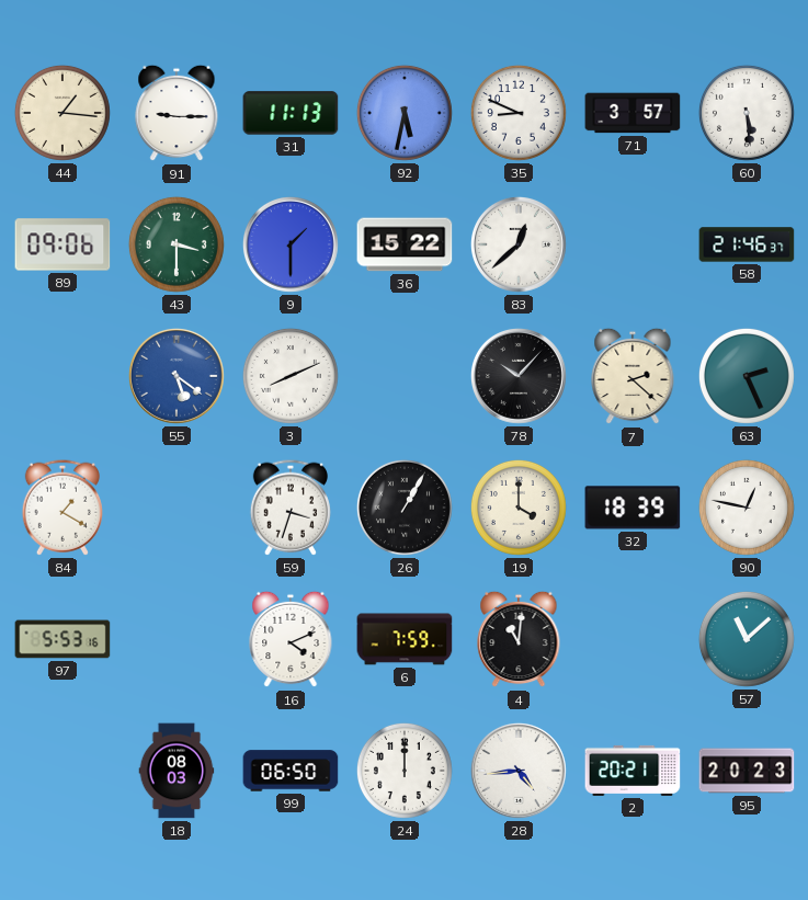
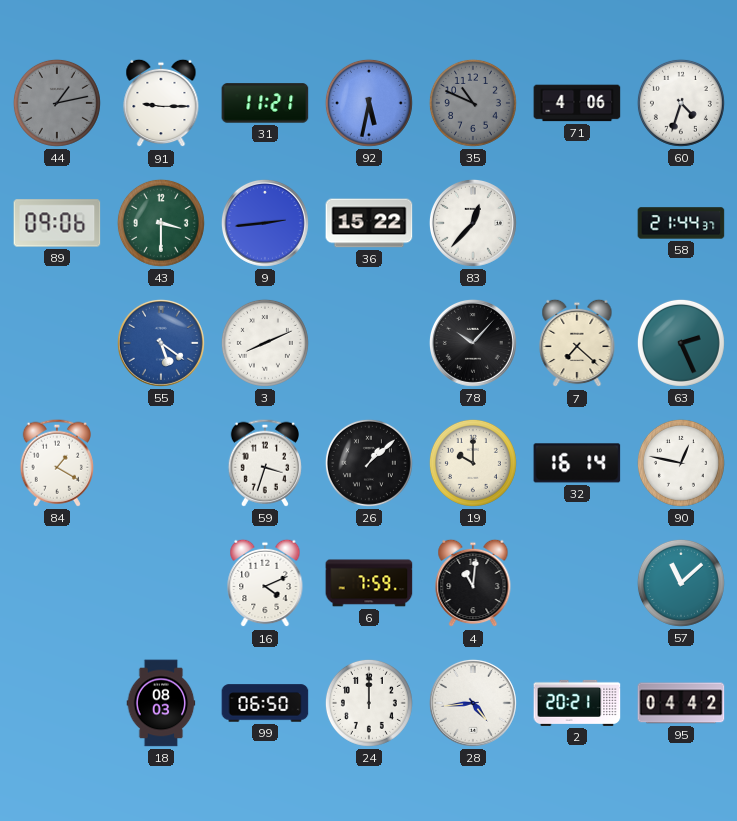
44: 1:16 -> 1:13
44 dial: cream -> grey
31: 11:13 -> 11:21
35: 8:49 -> 10:49
35 dial: white -> grey
71: 3:57 -> 4:06
60: 5:29 -> 4:33
9: 1:30 -> 2:44
83: 12:38 -> 12:37
58: 21:46 -> 21:44
7: 2:22 -> 7:22
26: 1:05 -> 1:08
19: 4:00 -> 10:00
32: 18:39 -> 16:14
97: 5:53 -> none
95: 20:23 -> 04:42
